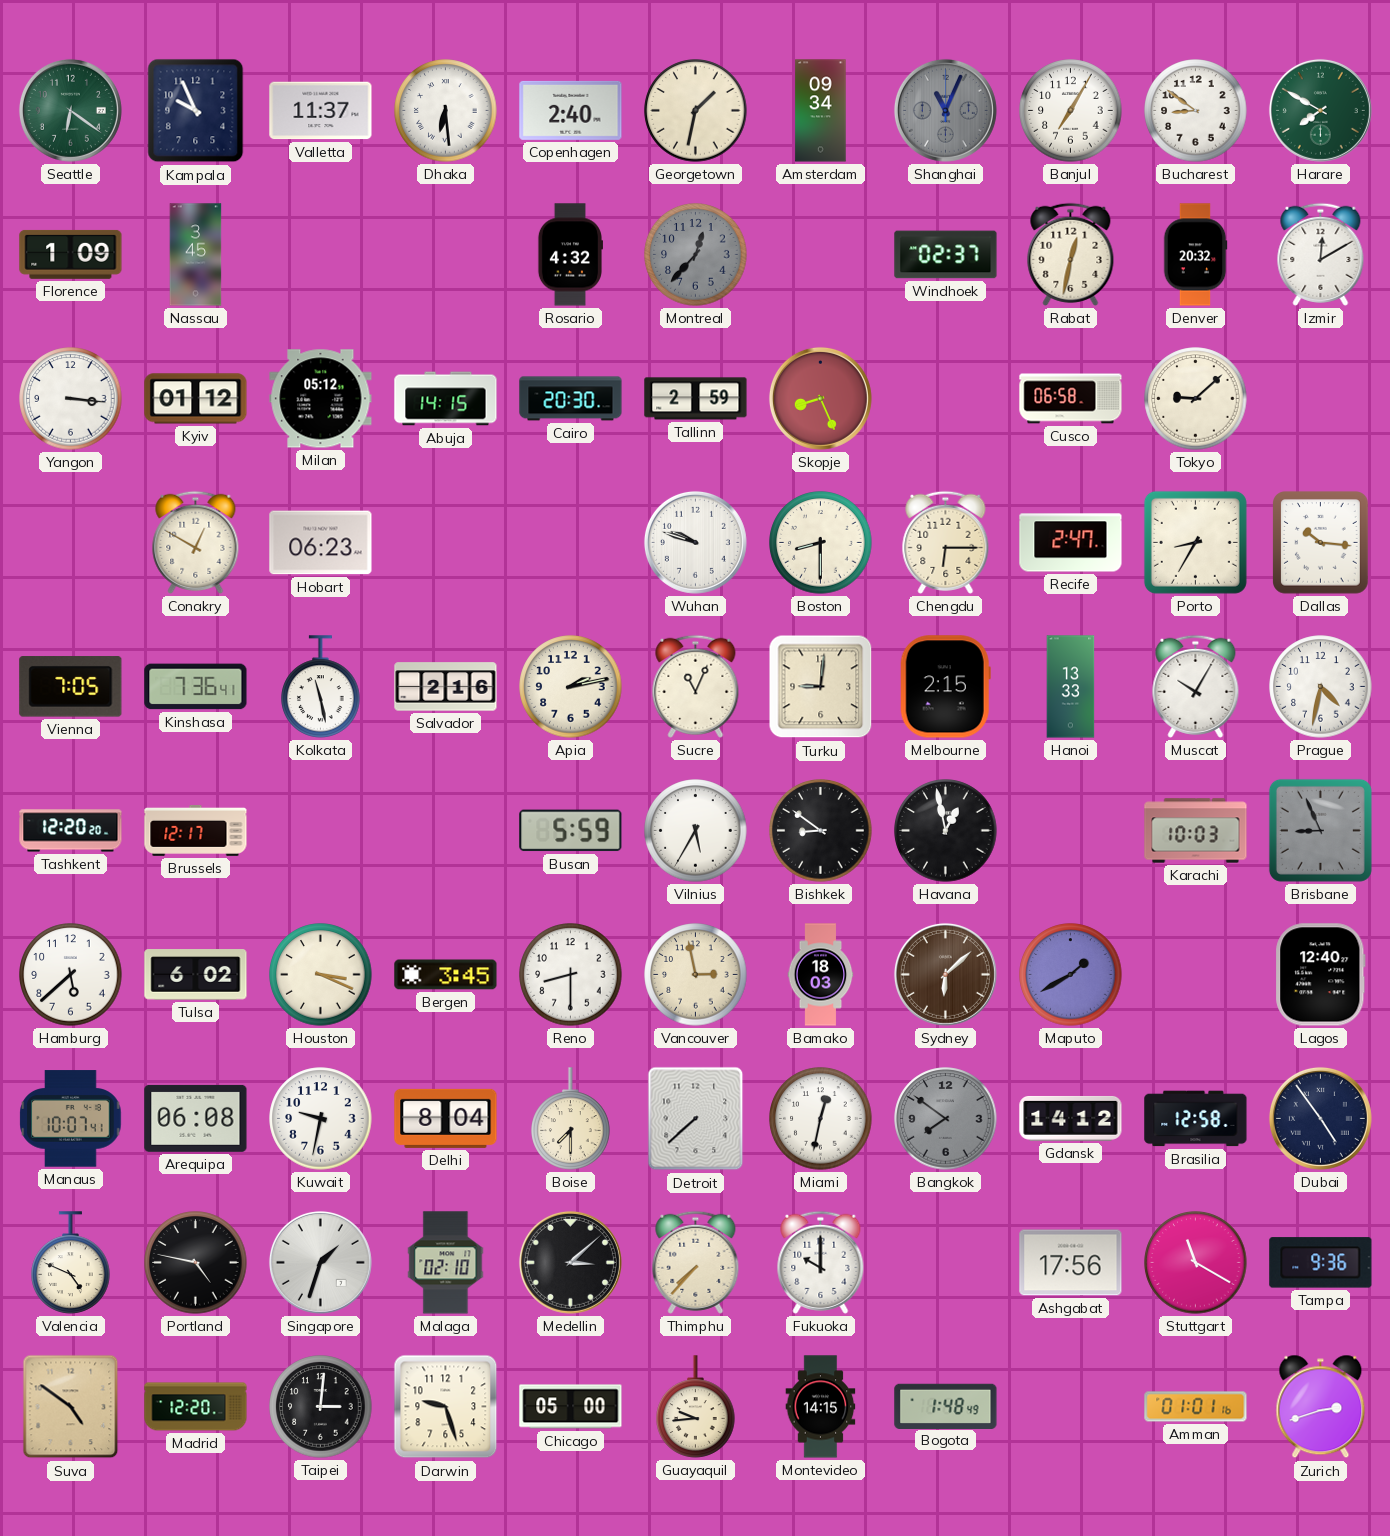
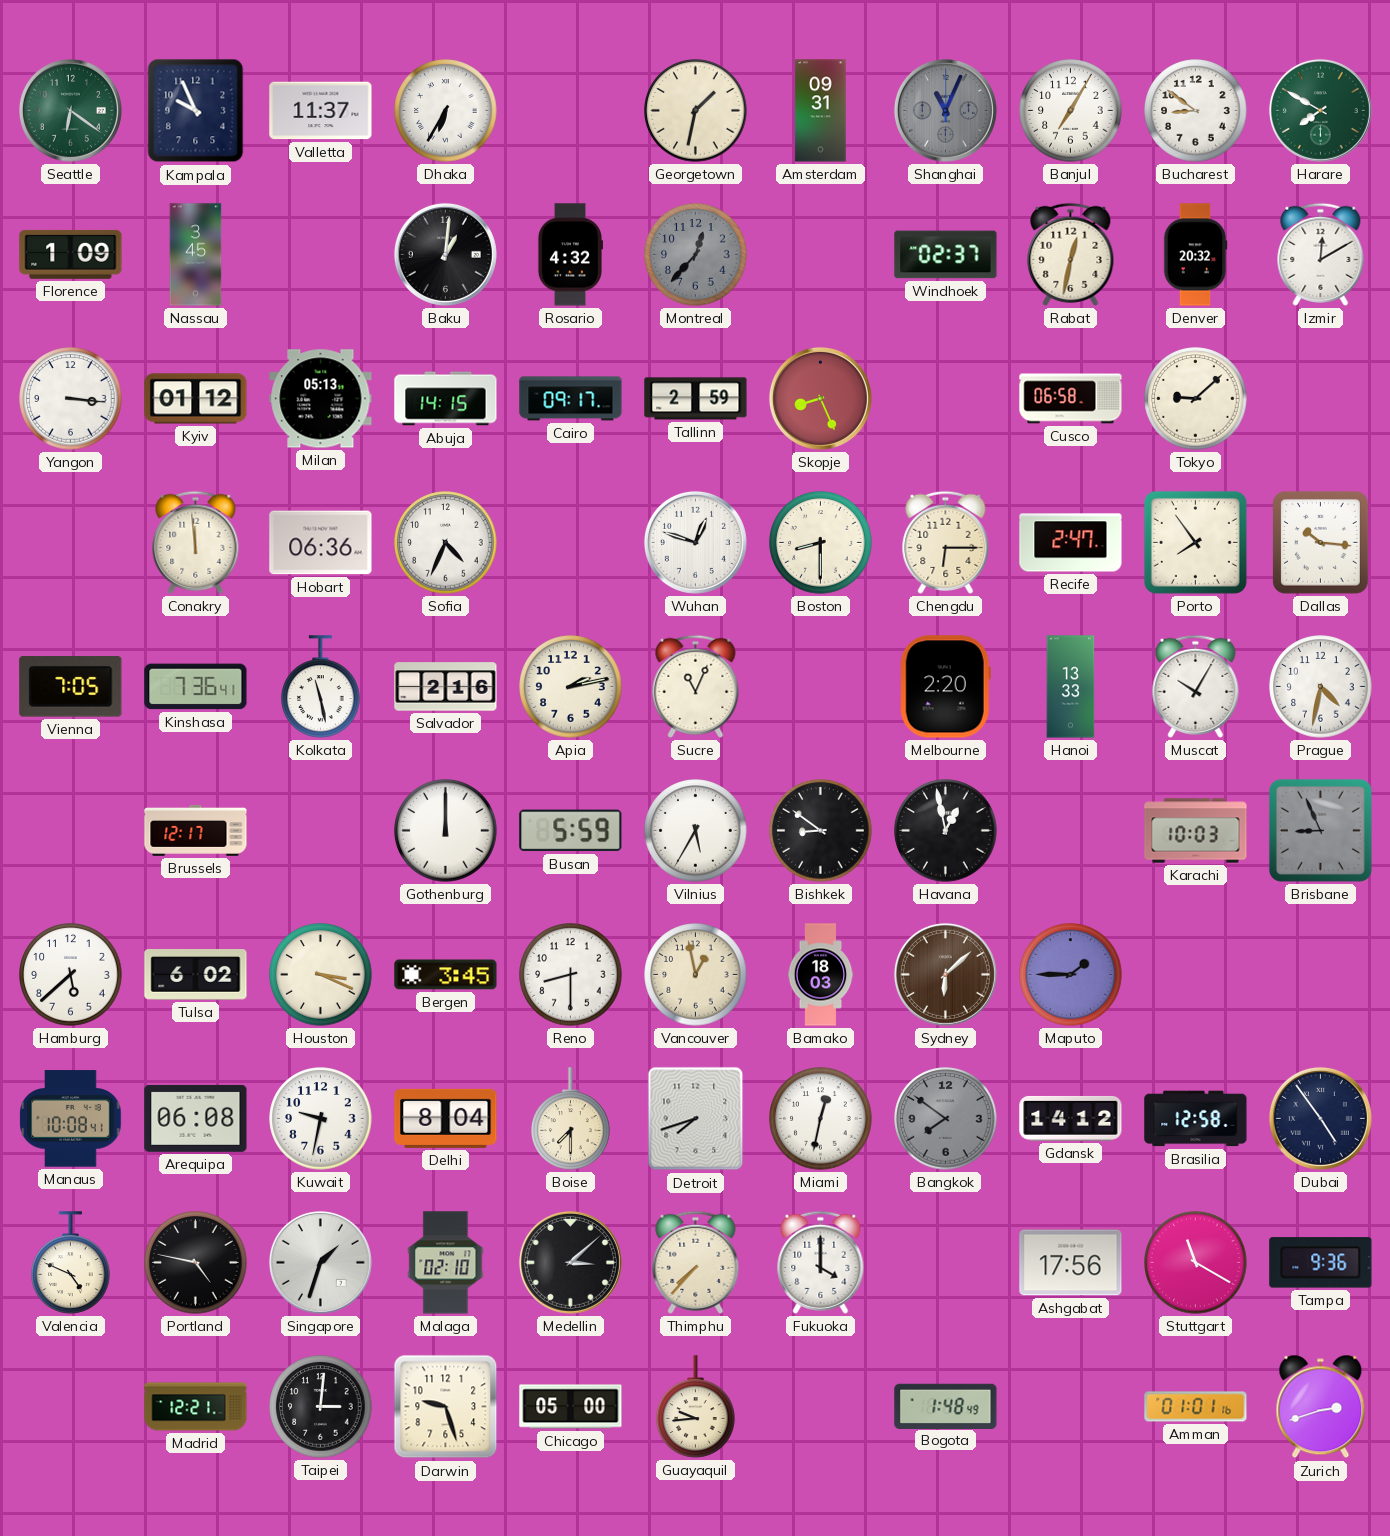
Dhaka: 6:29 -> 6:35
Copenhagen: 2:40 -> none
Amsterdam: 09:34 -> 09:31
Baku: none -> 1:01
Milan: 05:12 -> 05:13
Cairo: 20:30 -> 09:17
Conakry: 12:50 -> 11:59
Hobart: 06:23 -> 06:36
Sofia: none -> 4:34
Wuhan: 9:48 -> 12:48
Porto: 8:35 -> 7:54
Turku: 9:01 -> none
Melbourne: 2:15 -> 2:20
Tashkent: 12:20 -> none
Gothenburg: none -> 12:00
Vancouver: 2:58 -> 12:58
Maputo: 1:40 -> 1:45
Lagos: 12:40 -> none
Manaus: 10:07 -> 10:08
Detroit: 7:38 -> 7:42
Fukuoka: 10:00 -> 4:00
Suva: 4:51 -> none
Madrid: 12:20 -> 12:21
Montevideo: 14:15 -> none
